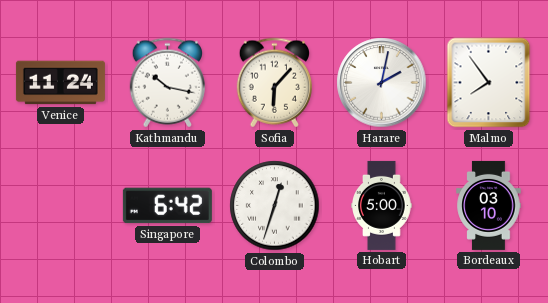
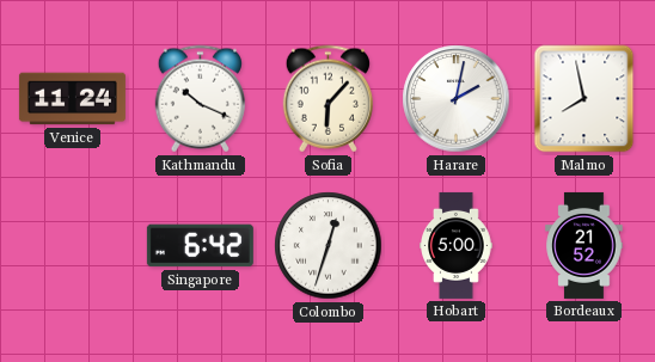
Kathmandu: 10:17 -> 10:19
Malmo: 7:54 -> 7:58
Bordeaux: 03:10 -> 21:52
